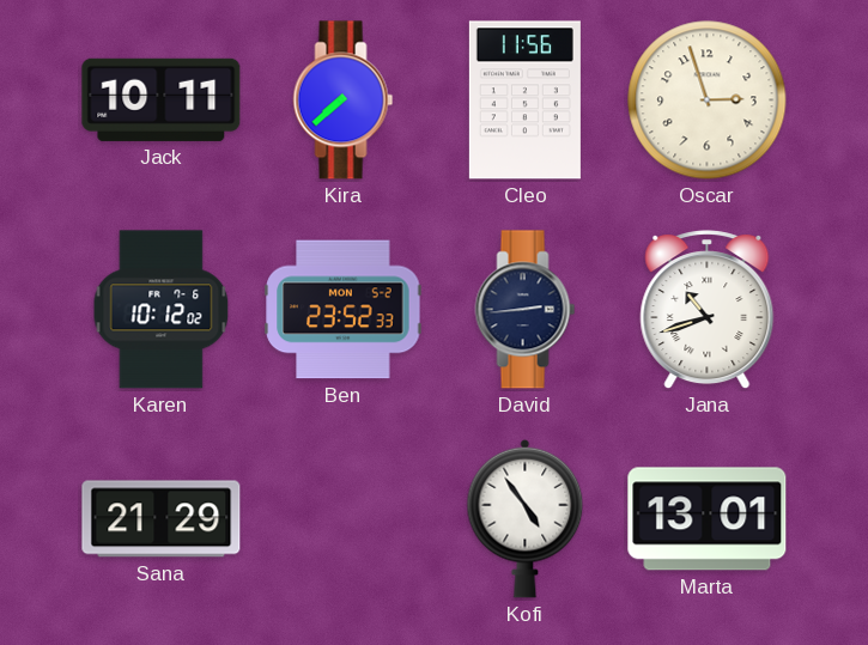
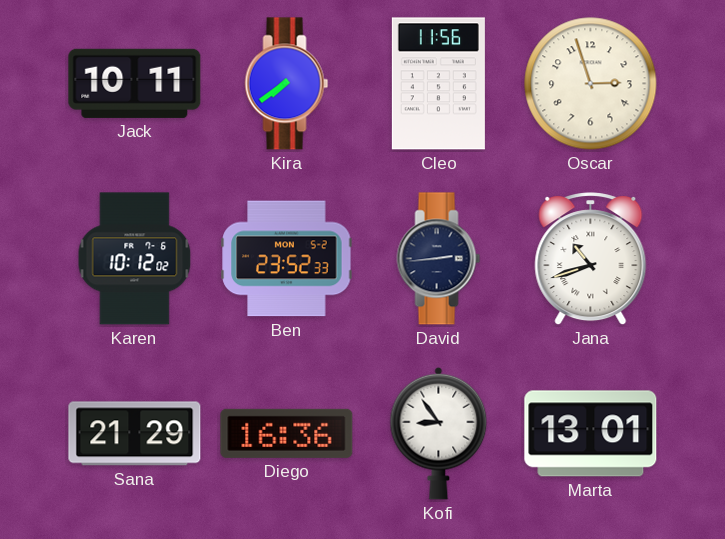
Kira: 7:38 -> 7:39
Diego: none -> 16:36
Kofi: 4:54 -> 8:54
